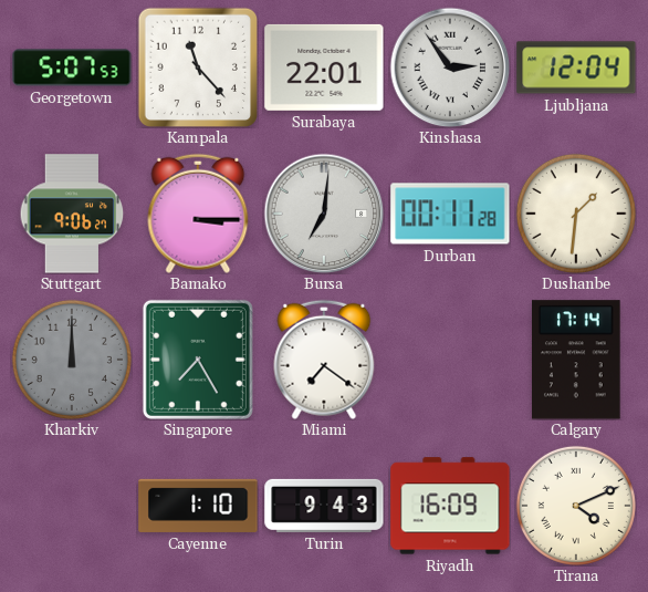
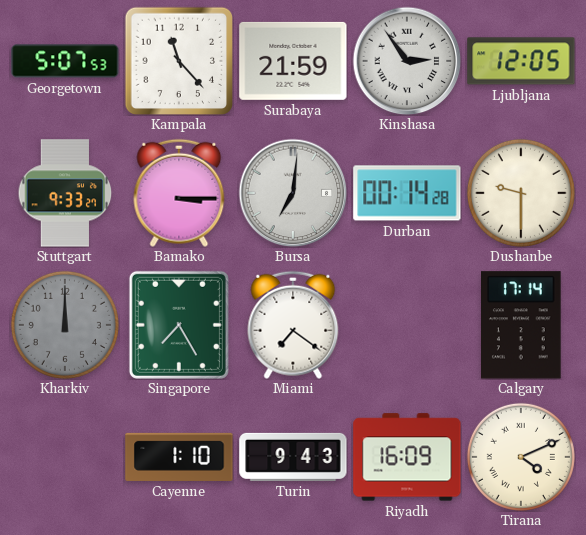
Surabaya: 22:01 -> 21:59
Ljubljana: 12:04 -> 12:05
Stuttgart: 9:06 -> 9:33
Durban: 00:11 -> 00:14
Dushanbe: 1:31 -> 9:30
